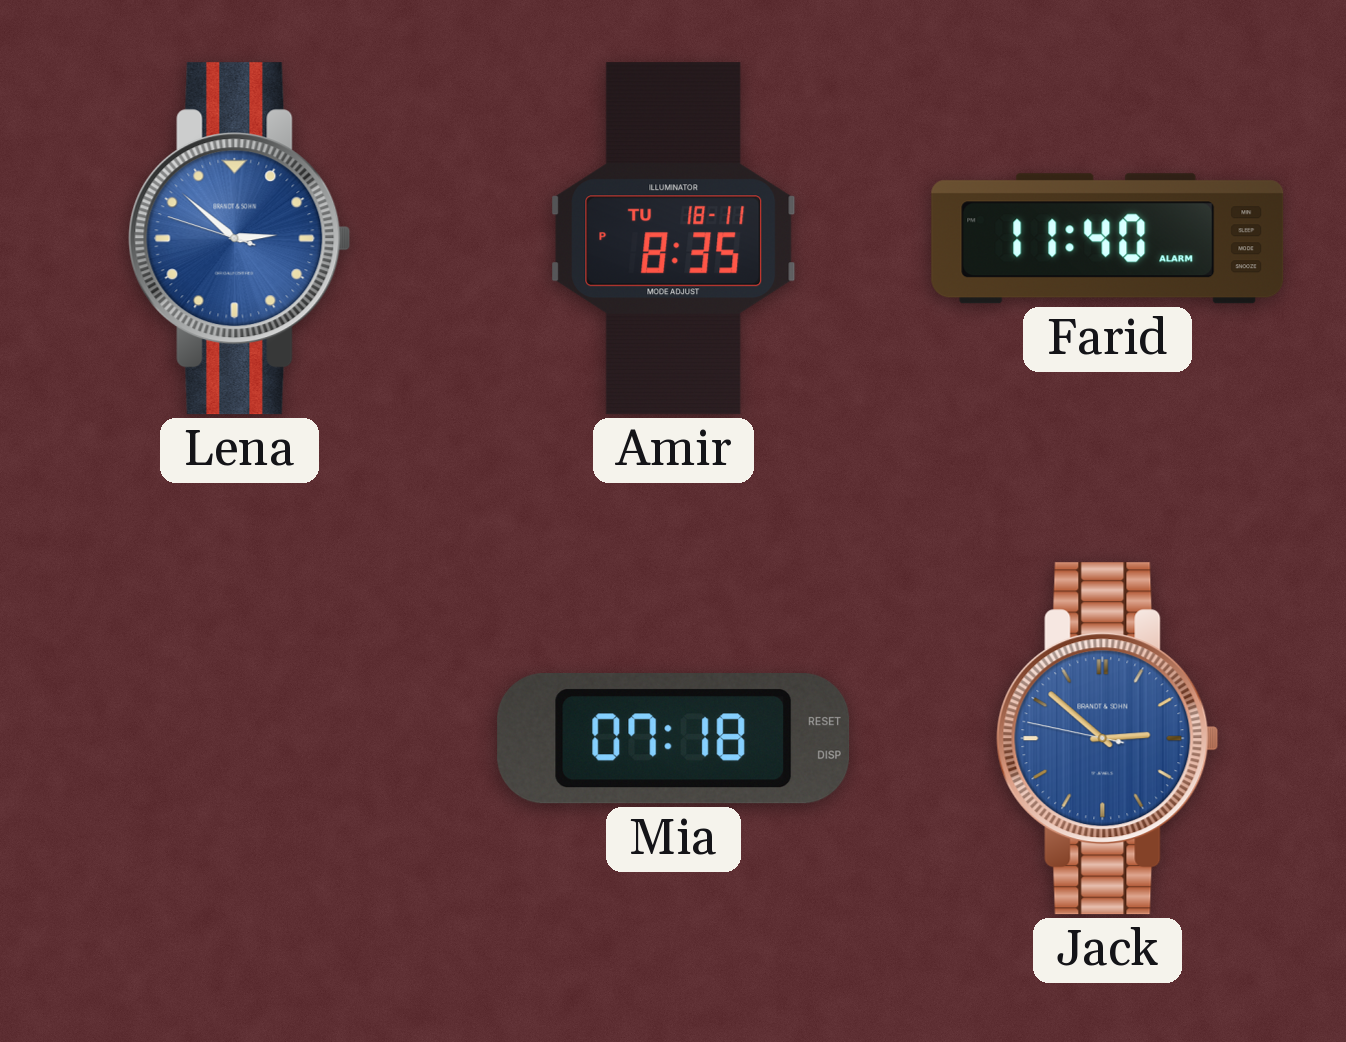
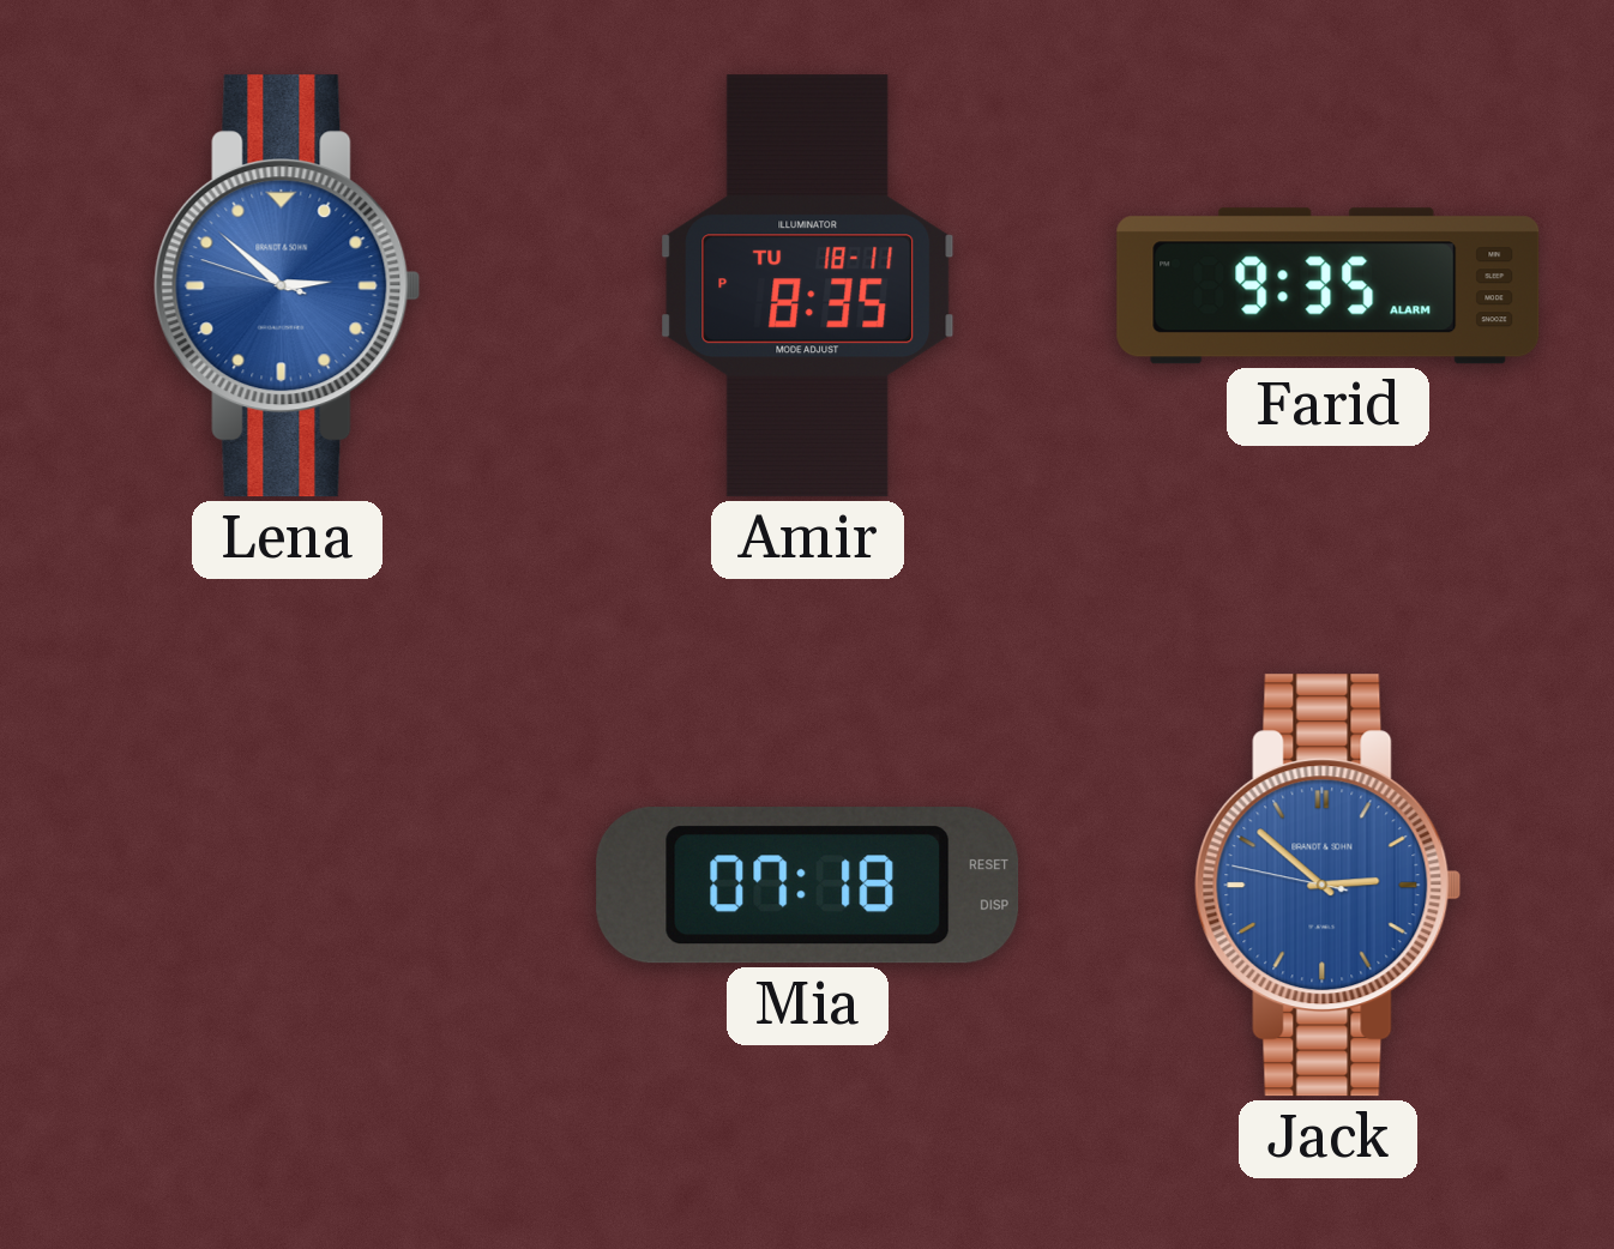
Farid: 11:40 -> 9:35
